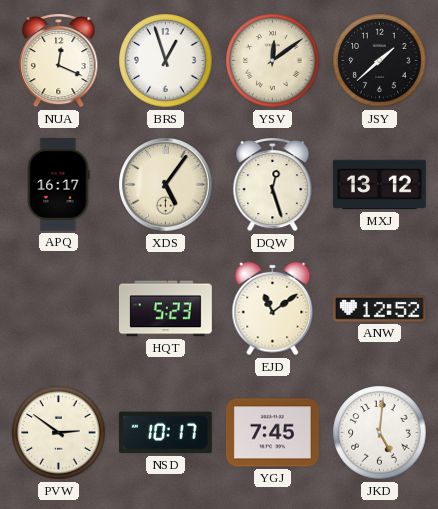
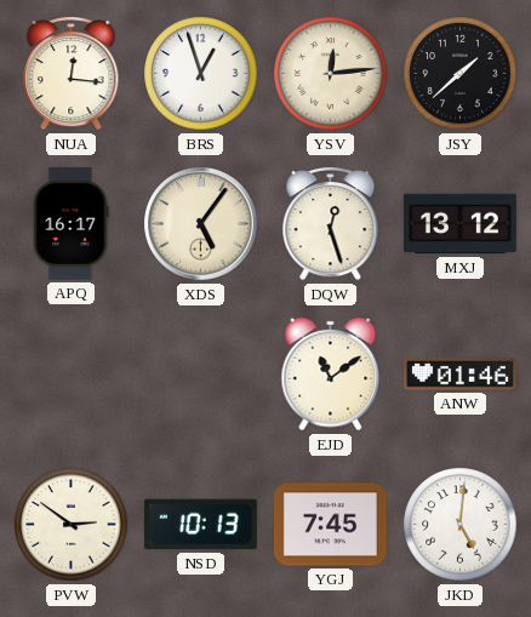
NUA: 12:19 -> 12:16
YSV: 12:09 -> 12:14
HQT: 5:23 -> none
ANW: 12:52 -> 01:46
NSD: 10:17 -> 10:13
